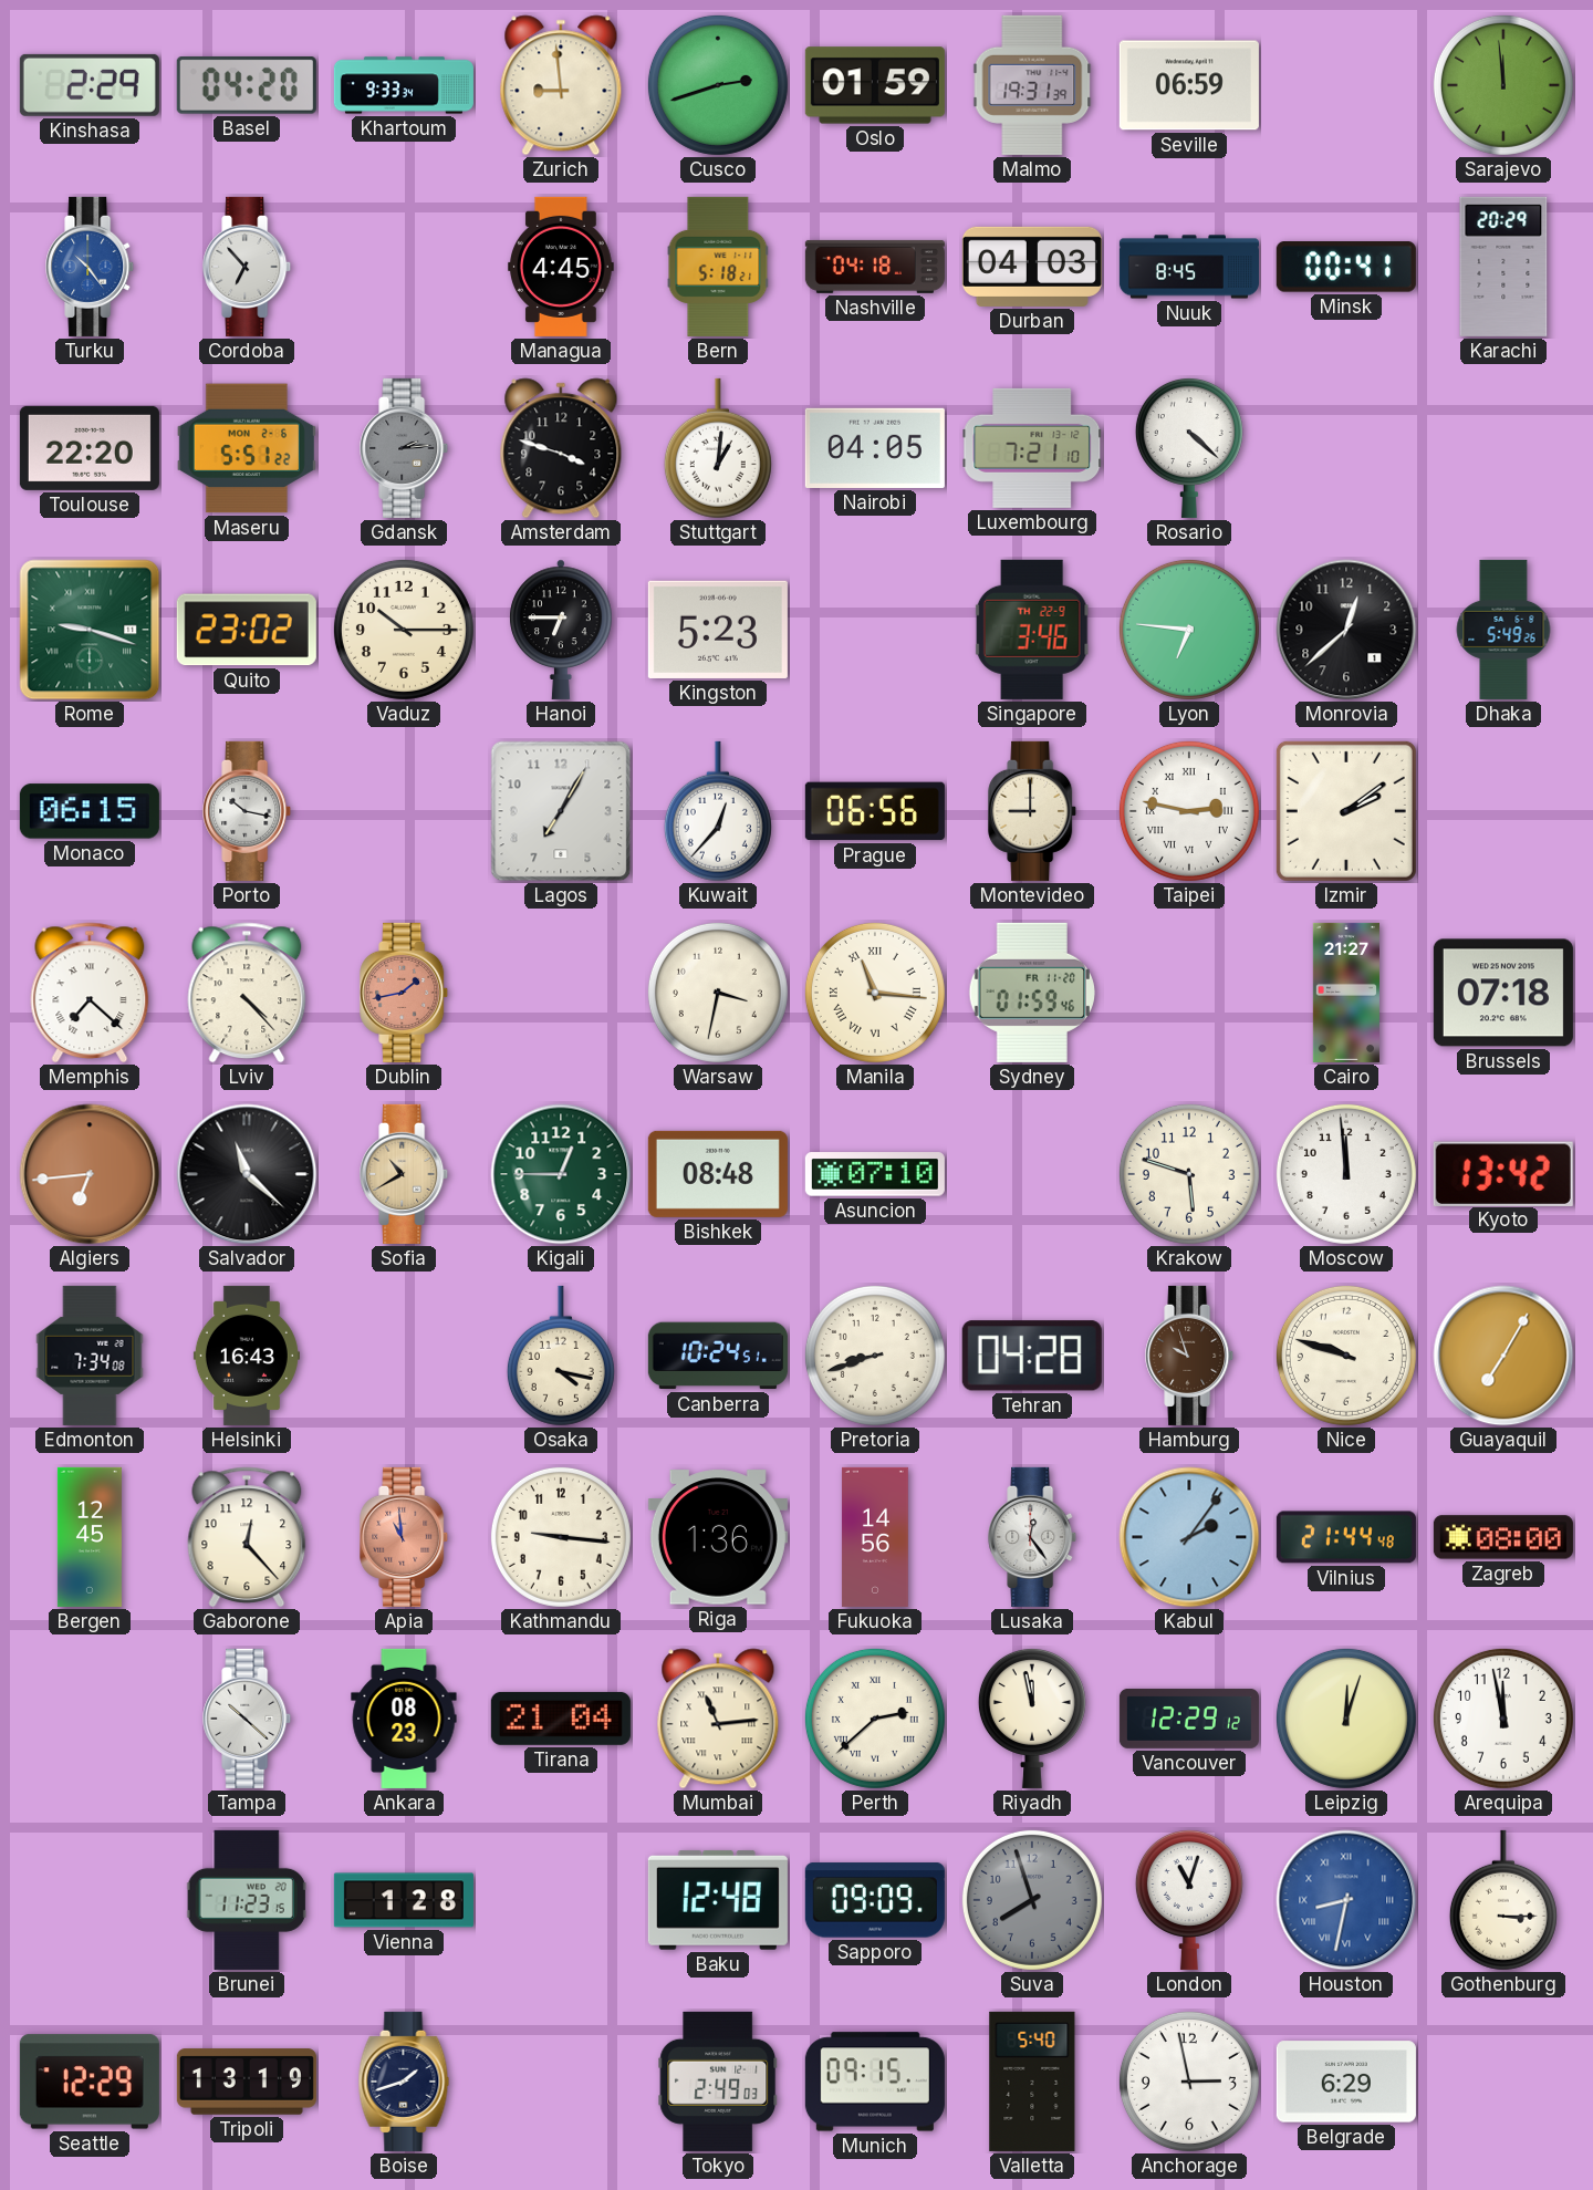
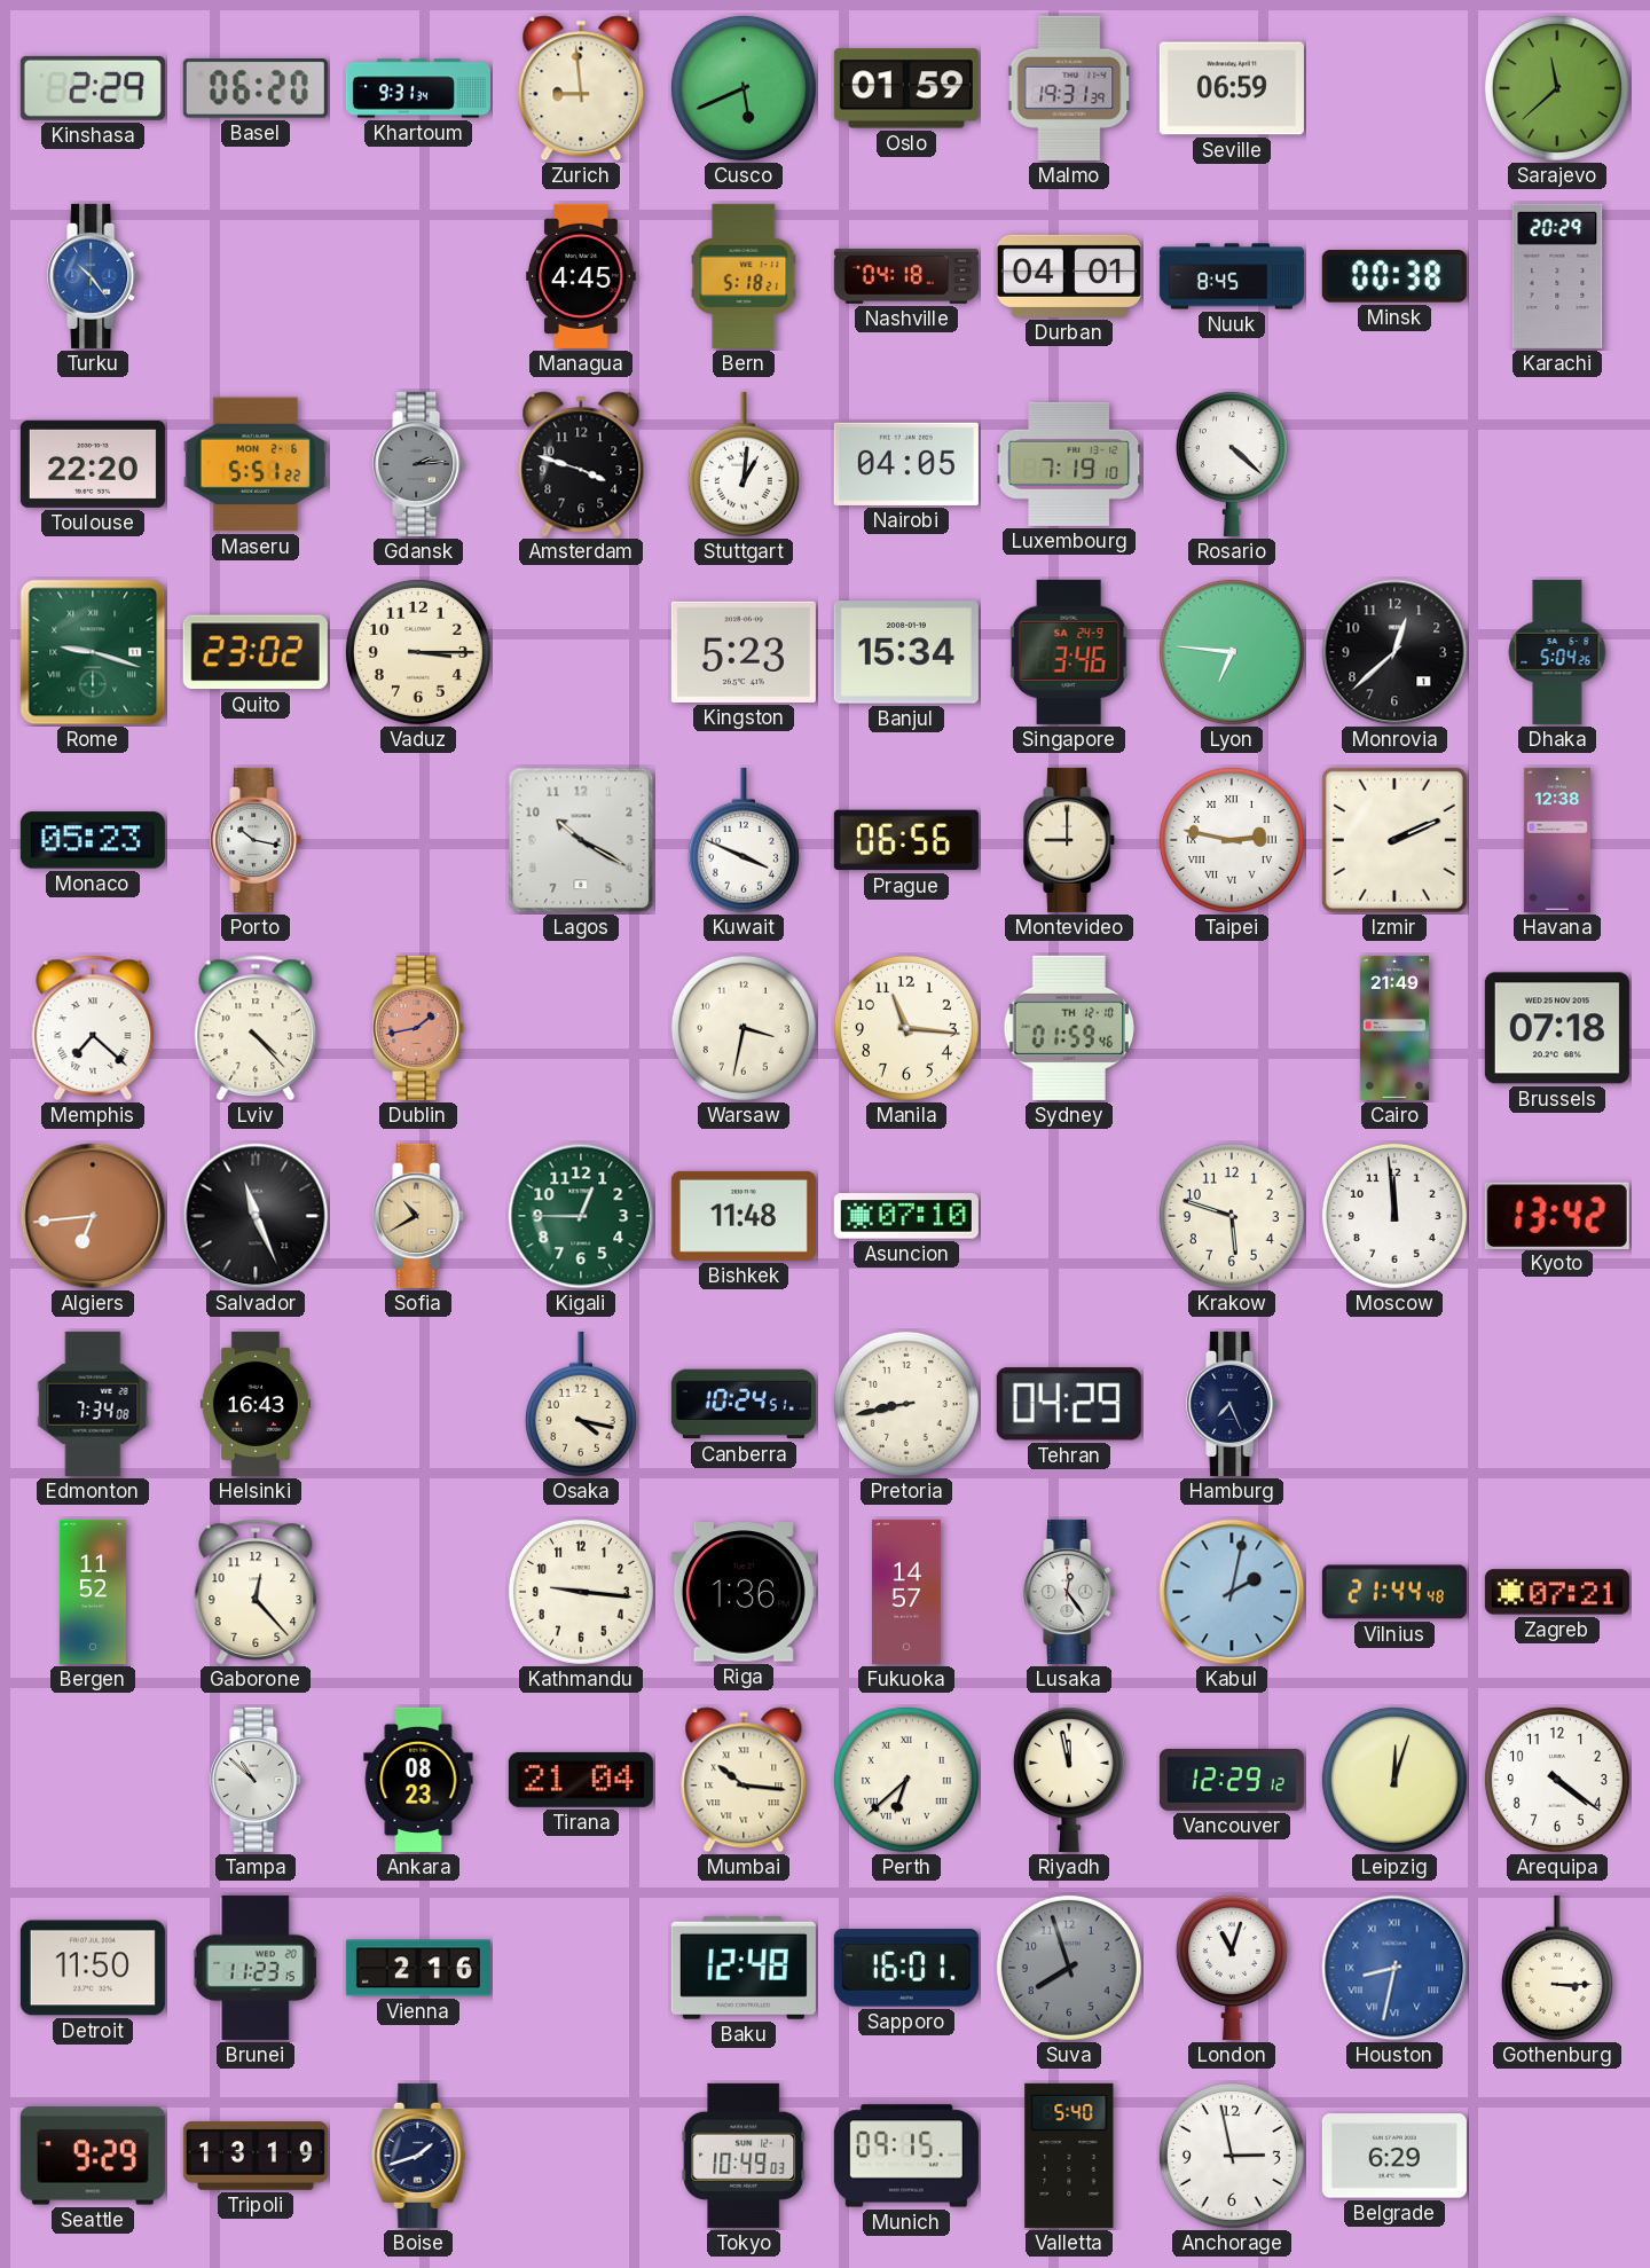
Basel: 04:20 -> 06:20
Khartoum: 9:33 -> 9:31
Cusco: 2:42 -> 5:41
Sarajevo: 11:59 -> 11:38
Cordoba: 6:53 -> none
Durban: 04:03 -> 04:01
Minsk: 00:41 -> 00:38
Luxembourg: 7:21 -> 7:19
Vaduz: 10:15 -> 3:15
Hanoi: 6:45 -> none
Banjul: none -> 15:34
Singapore date: TH 22-9 -> SA 24-9
Dhaka: 5:49 -> 5:04
Monaco: 06:15 -> 05:23
Lagos: 7:05 -> 10:20
Kuwait: 12:37 -> 3:49
Izmir: 2:09 -> 2:11
Havana: none -> 12:38
Manila numerals: Roman -> Arabic
Sydney date: FR 11-20 -> TH 12-10
Cairo: 21:27 -> 21:49
Salvador: 11:22 -> 11:26
Bishkek: 08:48 -> 11:48
Pretoria: 8:42 -> 8:43
Tehran: 04:28 -> 04:29
Hamburg: 9:57 -> 7:26
Hamburg dial: brown -> navy
Nice: 9:48 -> none
Guayaquil: 7:05 -> none
Bergen: 12:45 -> 11:52
Apia: 10:59 -> none
Fukuoka: 14:56 -> 14:57
Kabul: 2:06 -> 2:02
Zagreb: 08:00 -> 07:21
Tampa: 10:22 -> 10:52
Mumbai: 11:14 -> 10:16
Perth: 2:38 -> 6:38
Arequipa: 11:58 -> 4:21
Detroit: none -> 11:50
Vienna: 1:28 -> 2:16
Sapporo: 09:09 -> 16:01
Seattle: 12:29 -> 9:29
Tokyo: 2:49 -> 10:49
